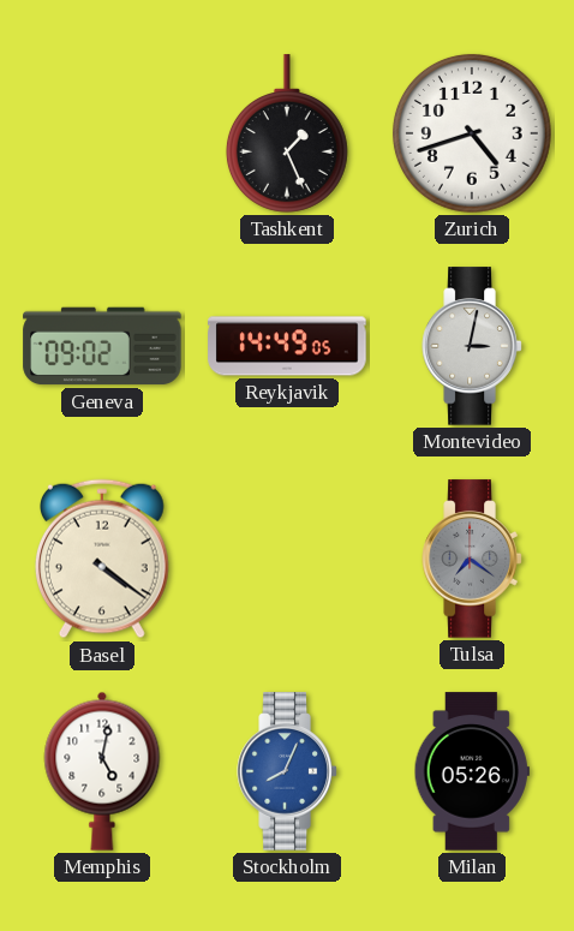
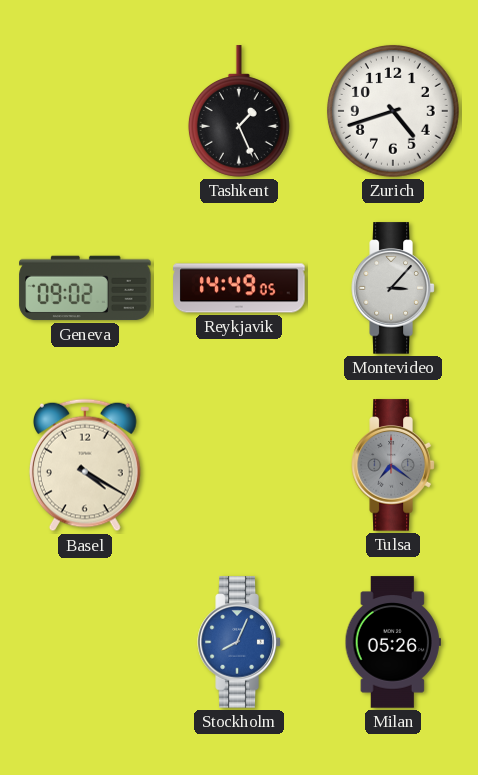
Montevideo: 3:02 -> 3:07
Basel: 4:21 -> 4:20
Memphis: 5:02 -> none
